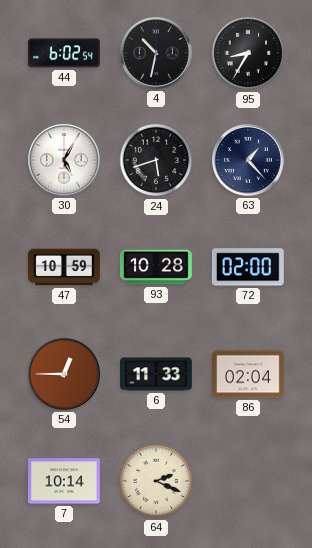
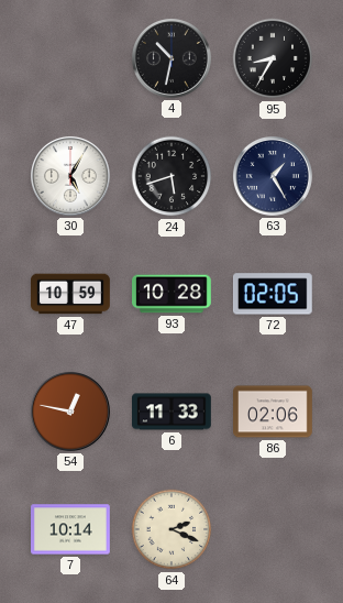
44: 6:02 -> none
63: 1:23 -> 1:25
72: 02:00 -> 02:05
54: 12:45 -> 12:47
86: 02:04 -> 02:06
